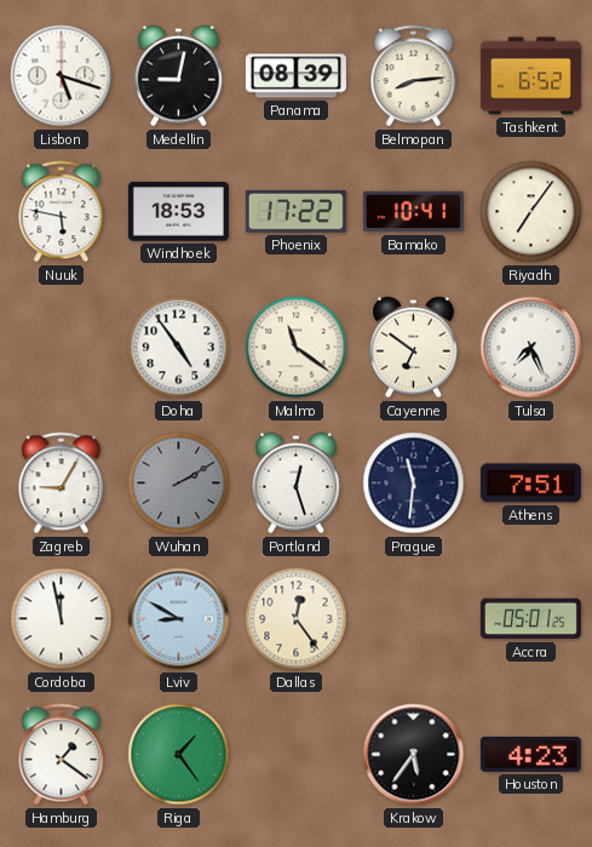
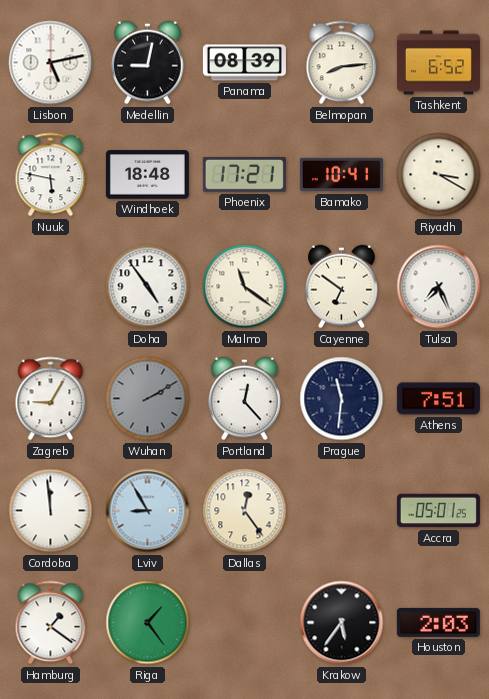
Lisbon: 5:18 -> 5:13
Windhoek: 18:53 -> 18:48
Phoenix: 17:22 -> 17:21
Riyadh: 7:06 -> 3:20
Portland: 12:27 -> 12:23
Cordoba: 11:58 -> 11:59
Lviv: 8:50 -> 8:55
Houston: 4:23 -> 2:03
